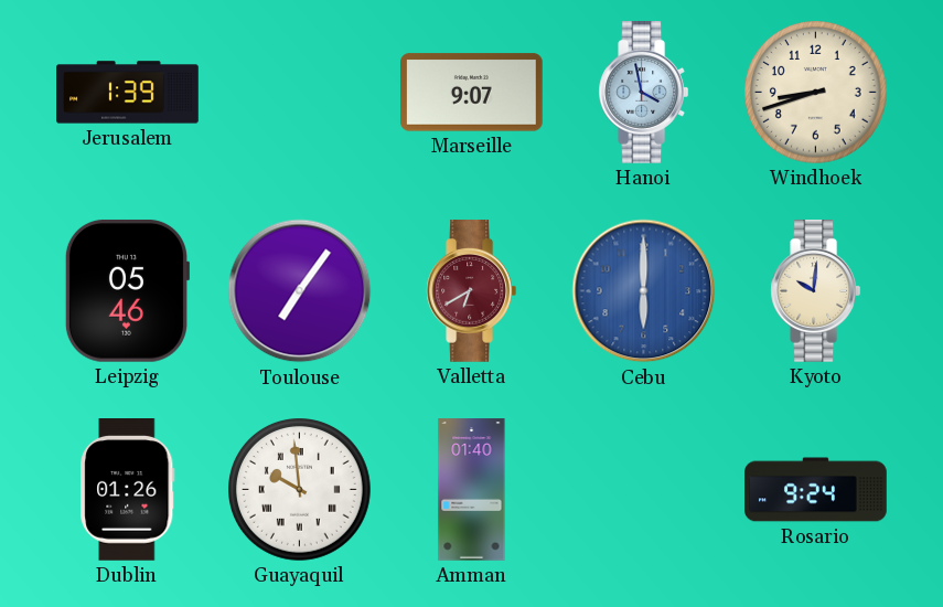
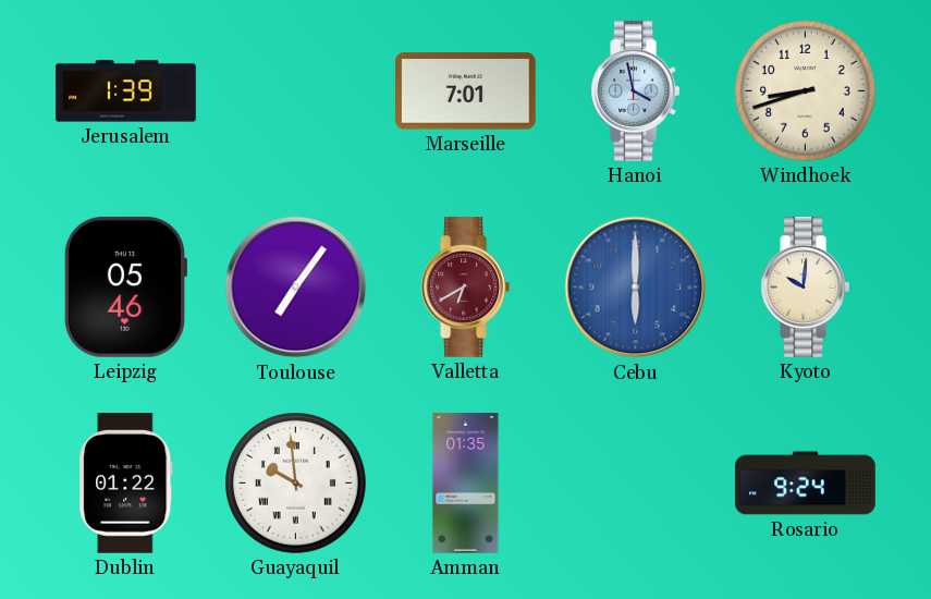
Marseille: 9:07 -> 7:01
Dublin: 01:26 -> 01:22
Amman: 01:40 -> 01:35
